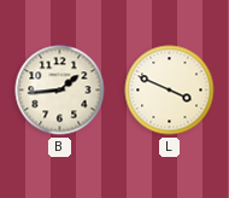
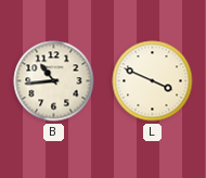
B: 1:44 -> 10:44
